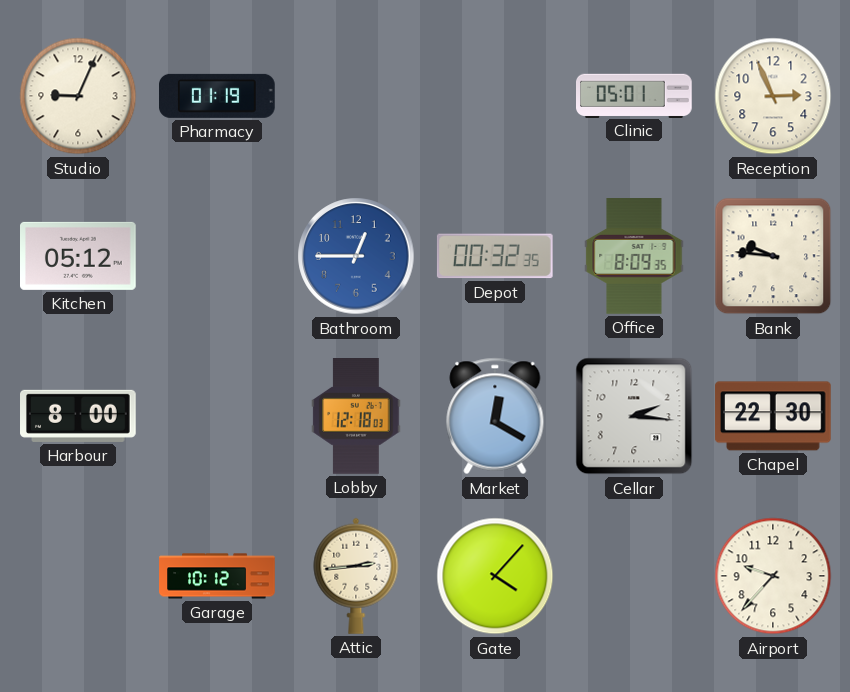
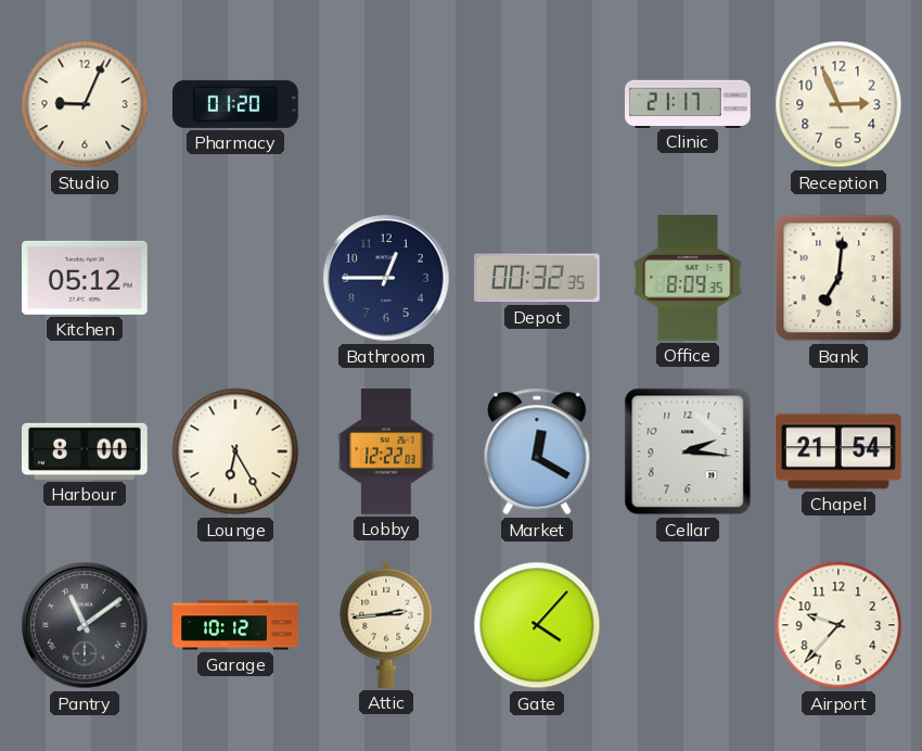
Pharmacy: 01:19 -> 01:20
Clinic: 05:01 -> 21:17
Bathroom dial: blue -> navy
Bank: 9:46 -> 7:01
Lounge: none -> 6:25
Lobby: 12:18 -> 12:22
Chapel: 22:30 -> 21:54
Pantry: none -> 11:09
